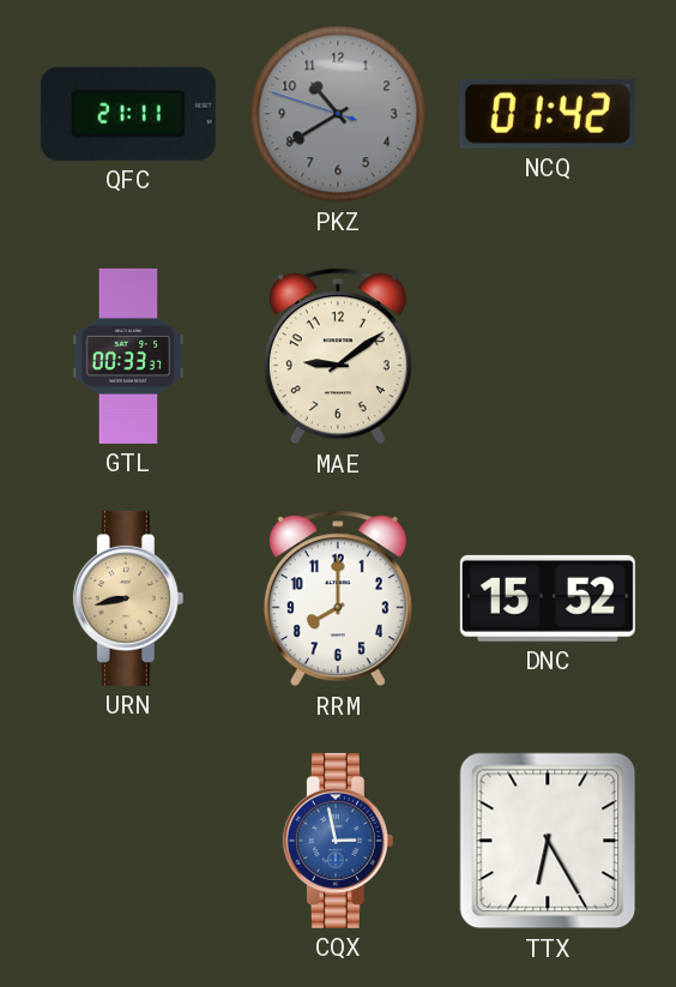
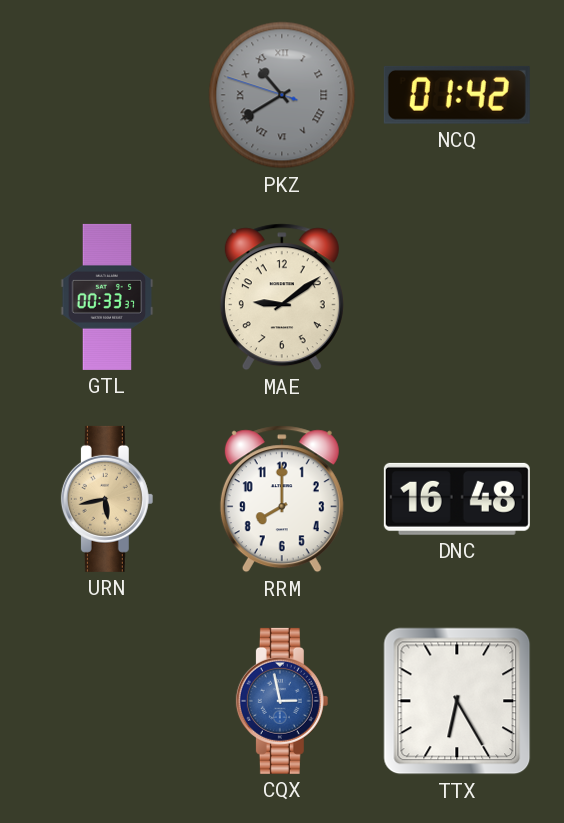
QFC: 21:11 -> none
PKZ numerals: Arabic -> Roman
URN: 8:43 -> 5:43
DNC: 15:52 -> 16:48
